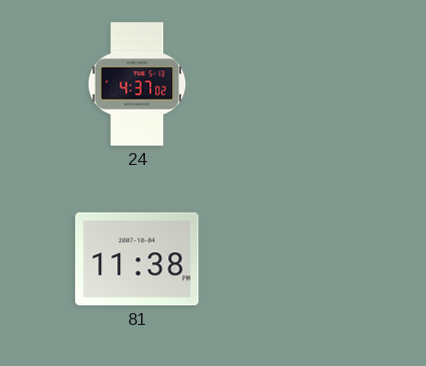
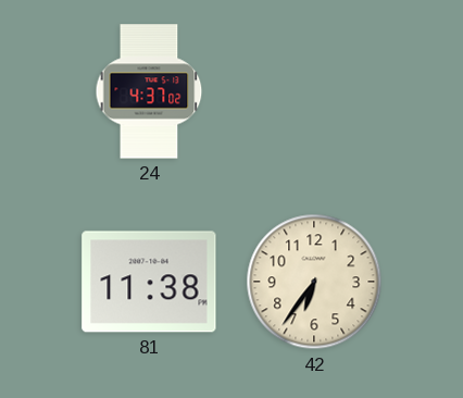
42: none -> 6:36
